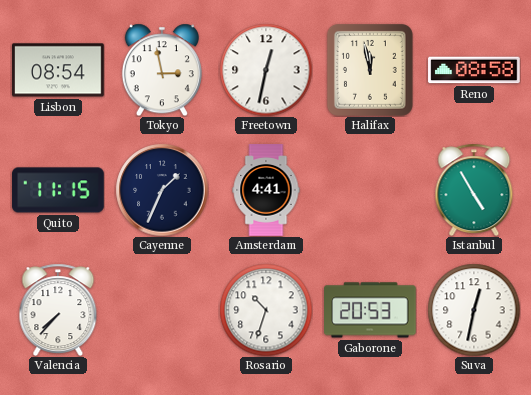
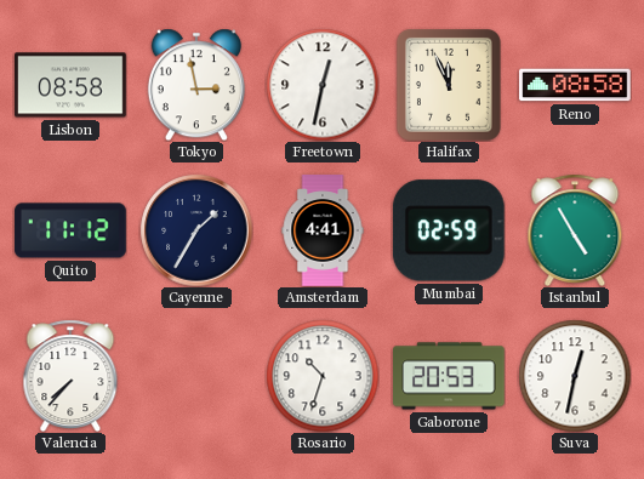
Lisbon: 08:54 -> 08:58
Halifax: 11:58 -> 11:56
Quito: 11:15 -> 11:12
Cayenne: 1:34 -> 1:35
Mumbai: none -> 02:59
